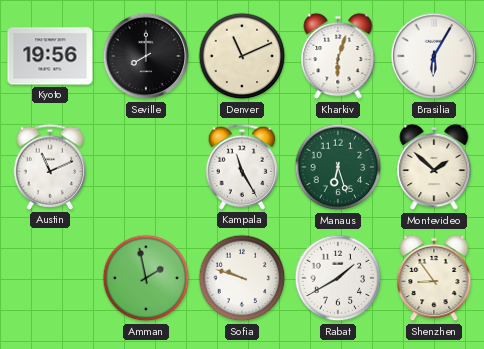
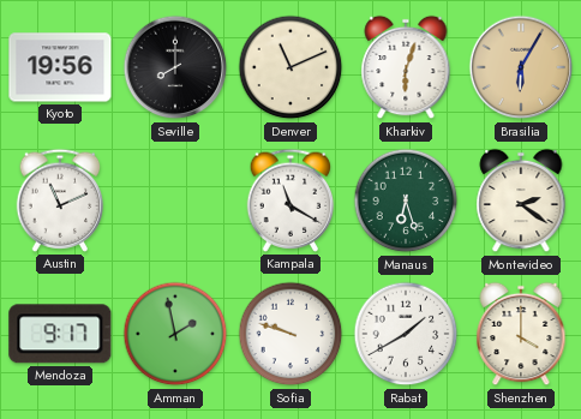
Brasilia dial: white -> champagne
Kampala: 11:25 -> 11:20
Montevideo: 1:52 -> 2:21
Mendoza: none -> 9:17
Shenzhen: 8:54 -> 4:00
